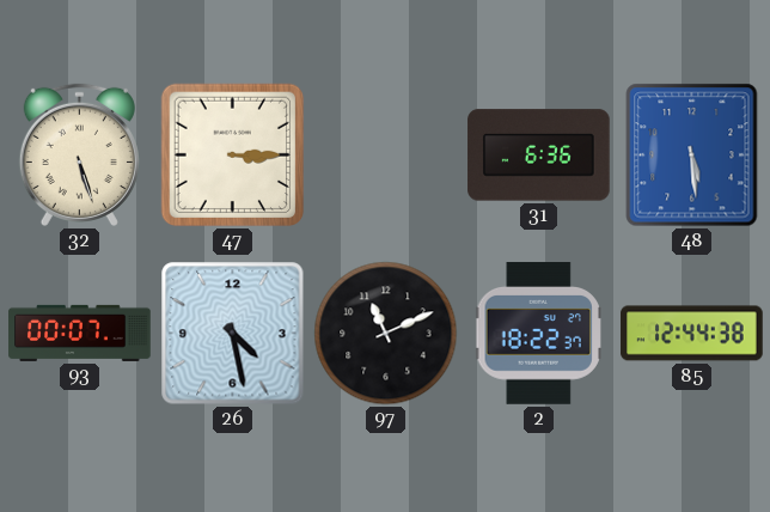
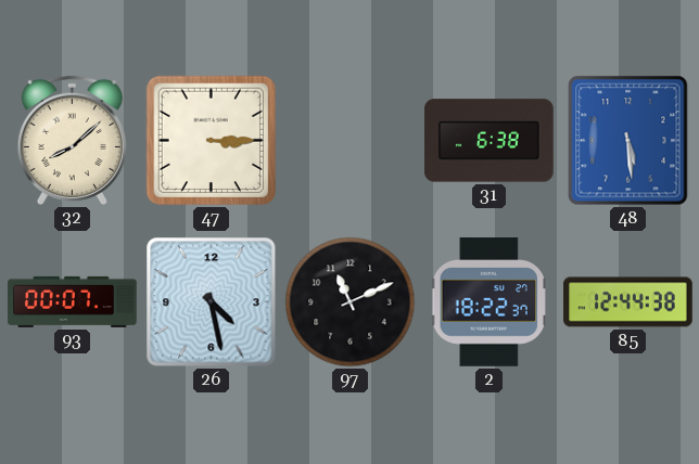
32: 5:27 -> 8:08
31: 6:36 -> 6:38
